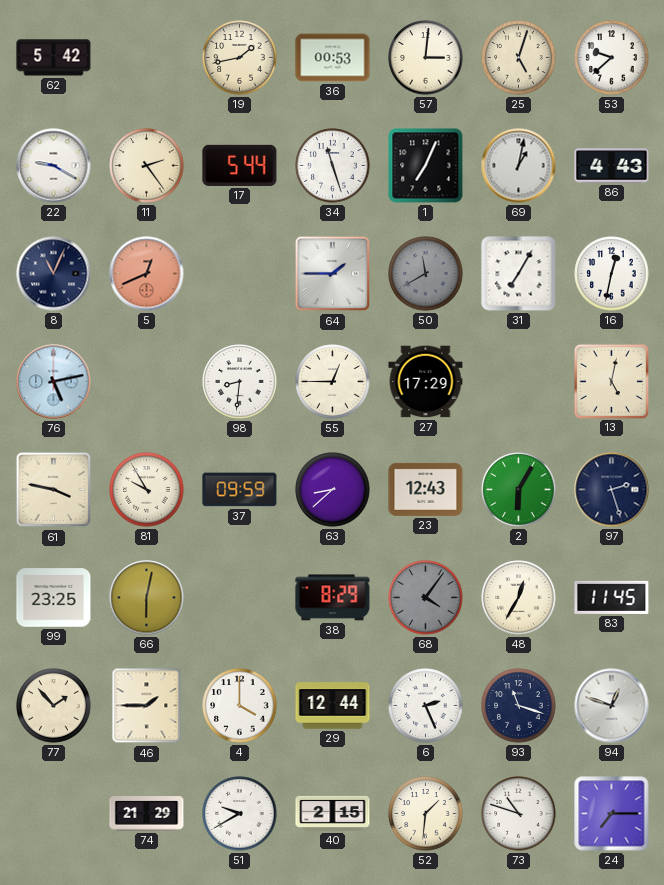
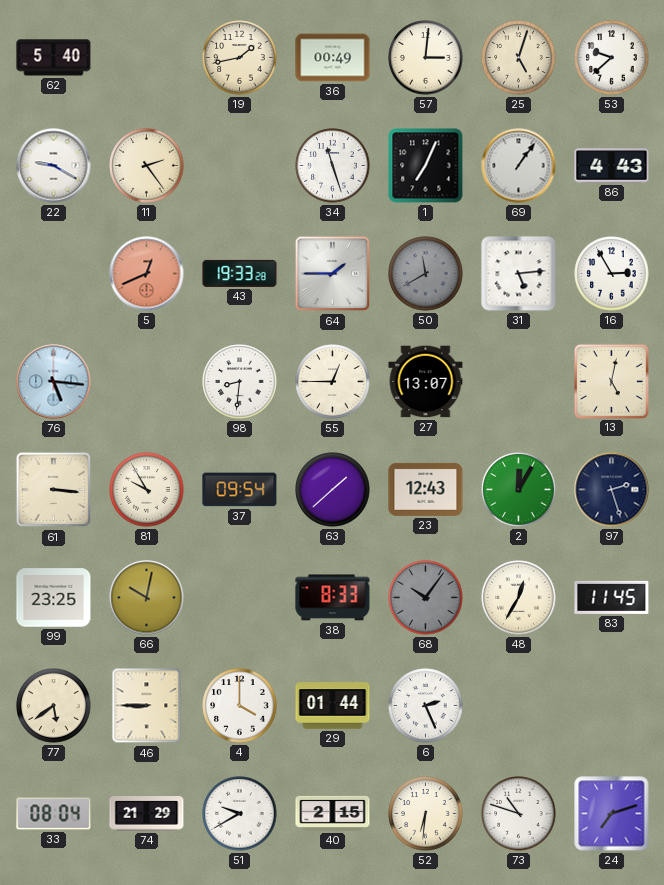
62: 5:42 -> 5:40
36: 00:53 -> 00:49
17: 5:44 -> none
69: 1:02 -> 1:06
8: 11:04 -> none
43: none -> 19:33
31: 7:05 -> 5:14
16: 12:32 -> 2:55
76: 5:13 -> 5:16
27: 17:29 -> 13:07
61: 3:47 -> 3:16
37: 09:59 -> 09:54
63: 8:38 -> 1:38
2: 6:05 -> 12:05
66: 6:02 -> 10:02
38: 8:29 -> 8:33
68: 4:06 -> 10:06
77: 1:53 -> 5:39
46: 1:45 -> 8:45
29: 12:44 -> 01:44
93: 11:18 -> none
94: 12:48 -> none
33: none -> 08:04
52: 1:31 -> 6:31
24: 7:15 -> 7:12
